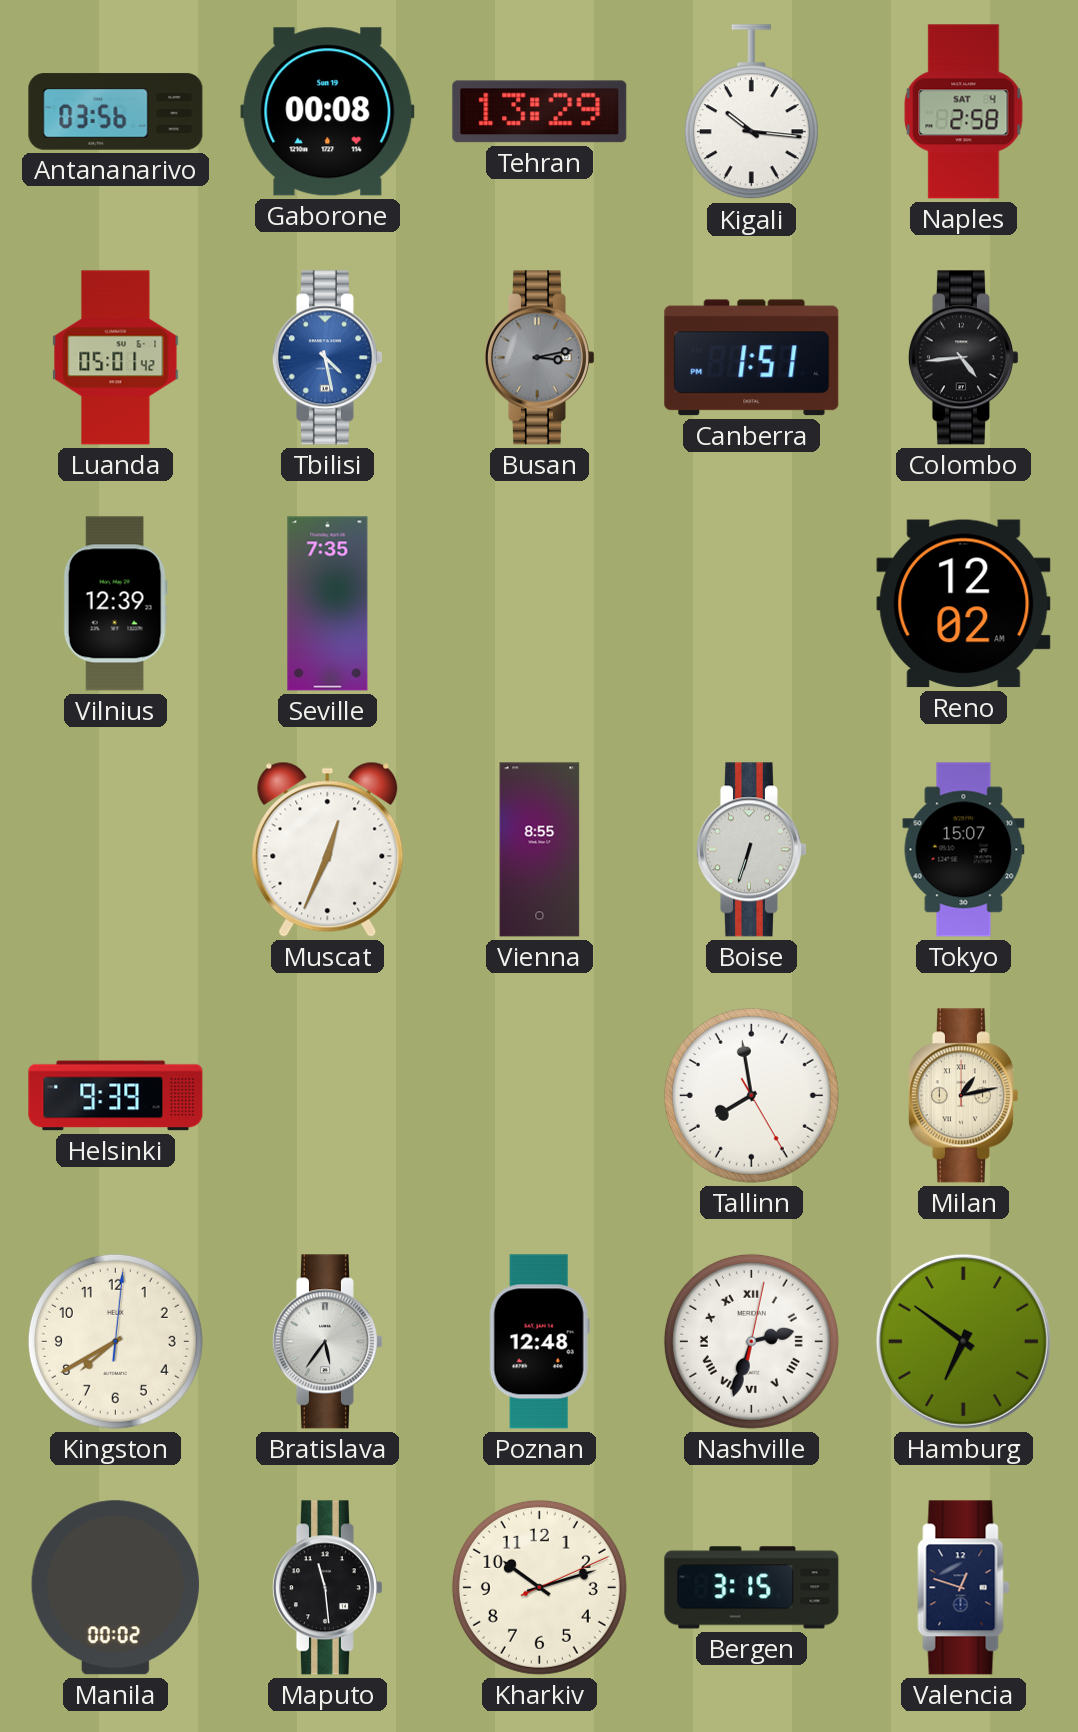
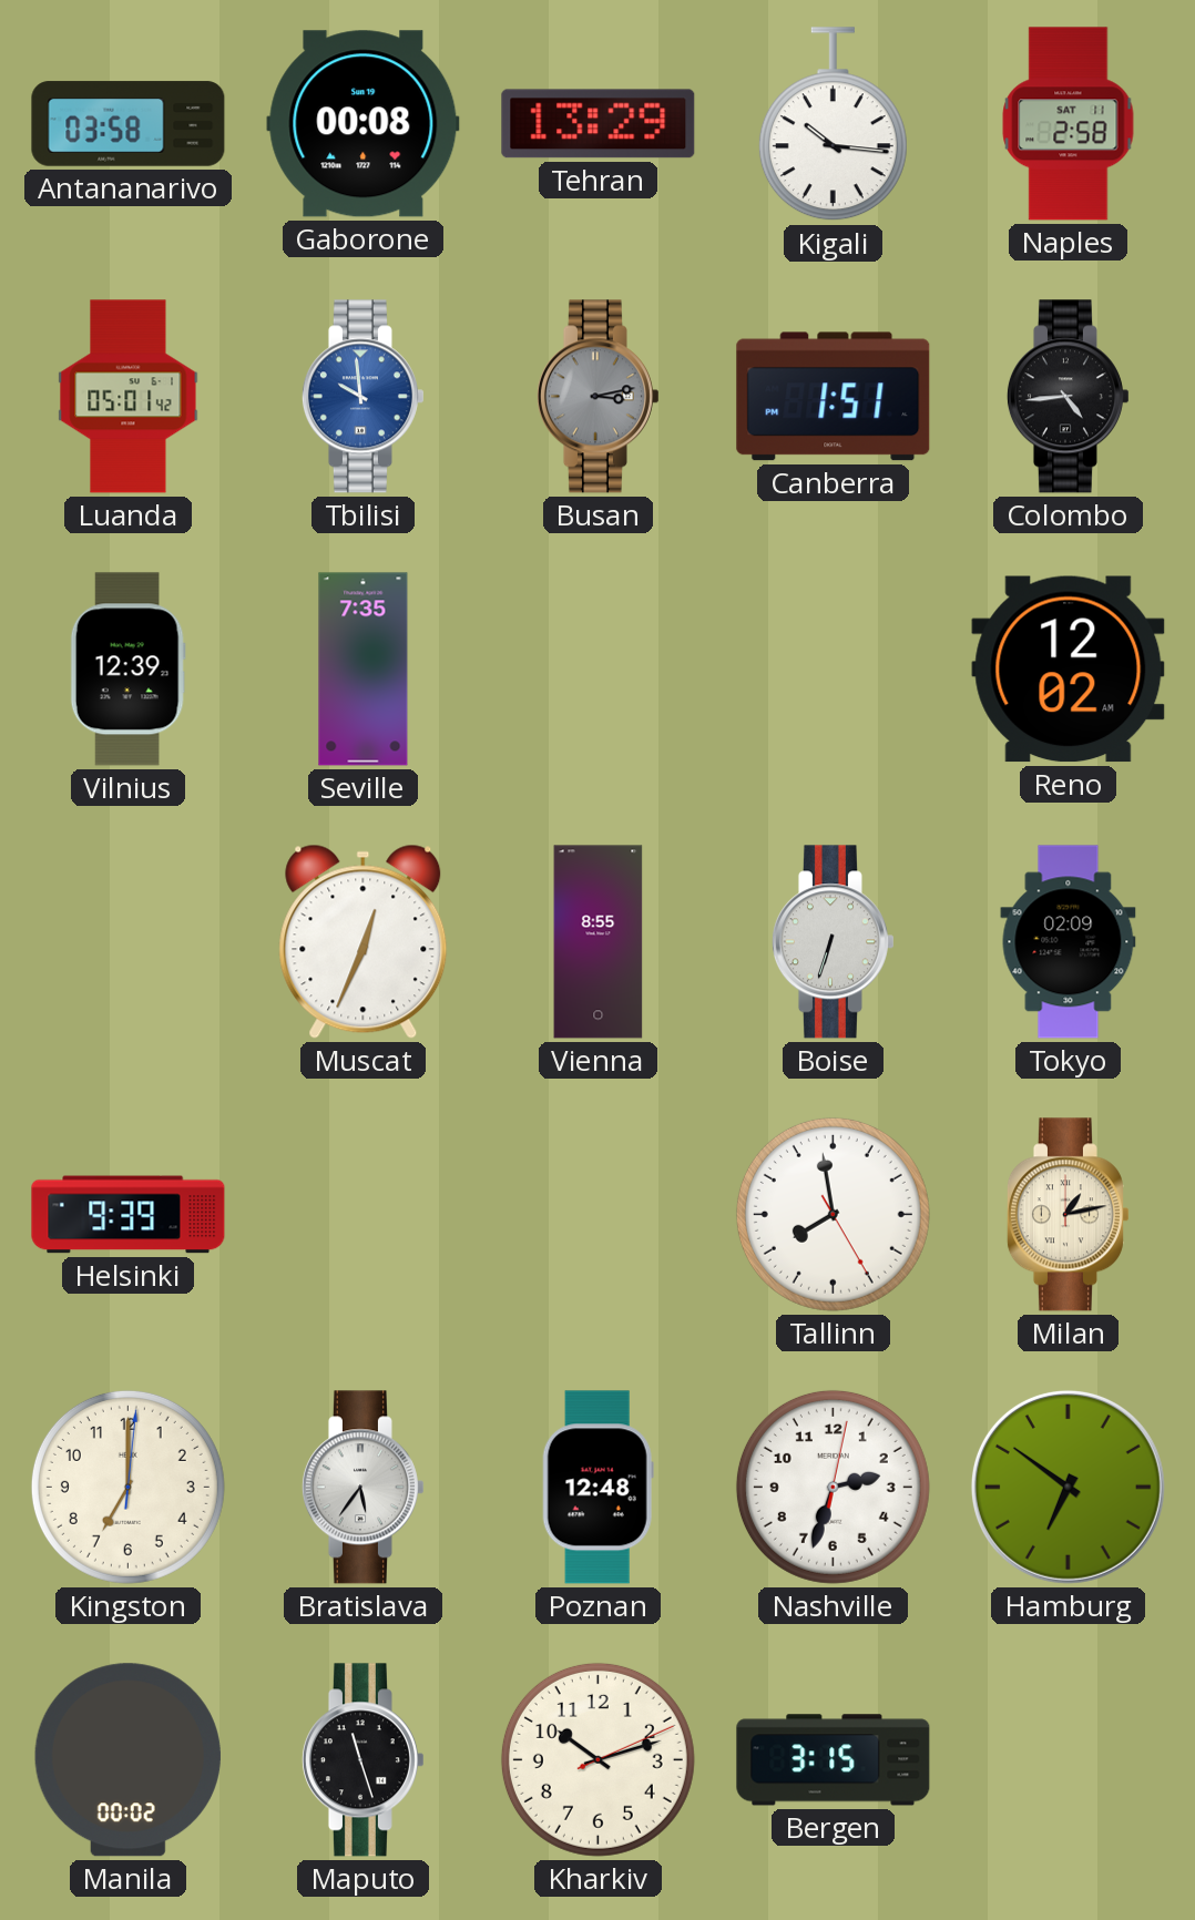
Antananarivo: 03:56 -> 03:58
Naples date: SAT 4 -> SAT 11
Tbilisi: 4:28 -> 9:59
Tokyo: 15:07 -> 02:09
Kingston: 7:40 -> 7:00
Nashville numerals: Roman -> Arabic
Maputo: 11:29 -> 11:27
Valencia: 12:48 -> none
